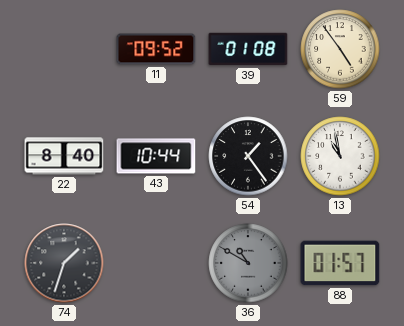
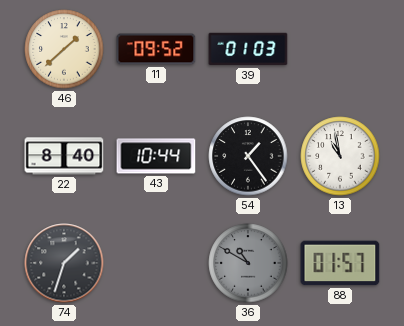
46: none -> 1:38
39: 01:08 -> 01:03
59: 4:54 -> none
